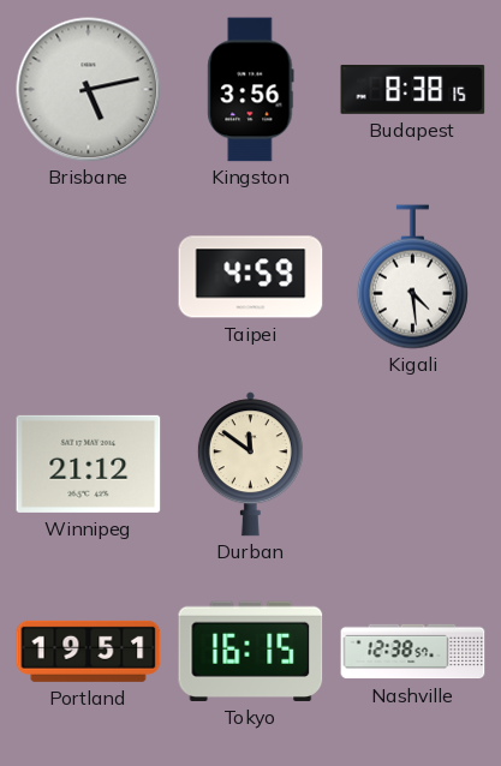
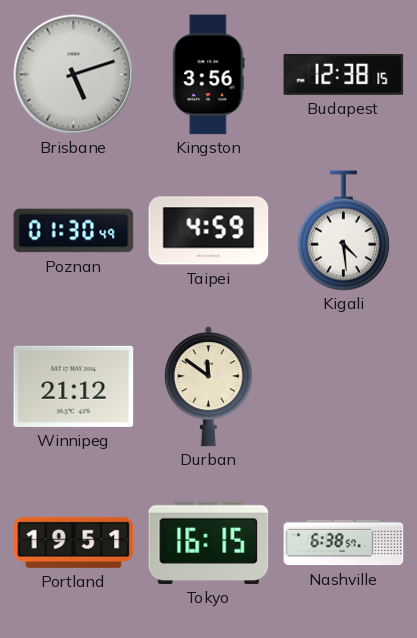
Brisbane: 5:13 -> 5:12
Budapest: 8:38 -> 12:38
Poznan: none -> 01:30
Nashville: 12:38 -> 6:38
